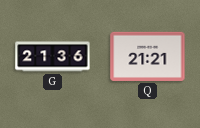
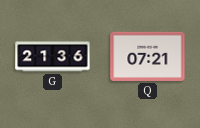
Q: 21:21 -> 07:21
